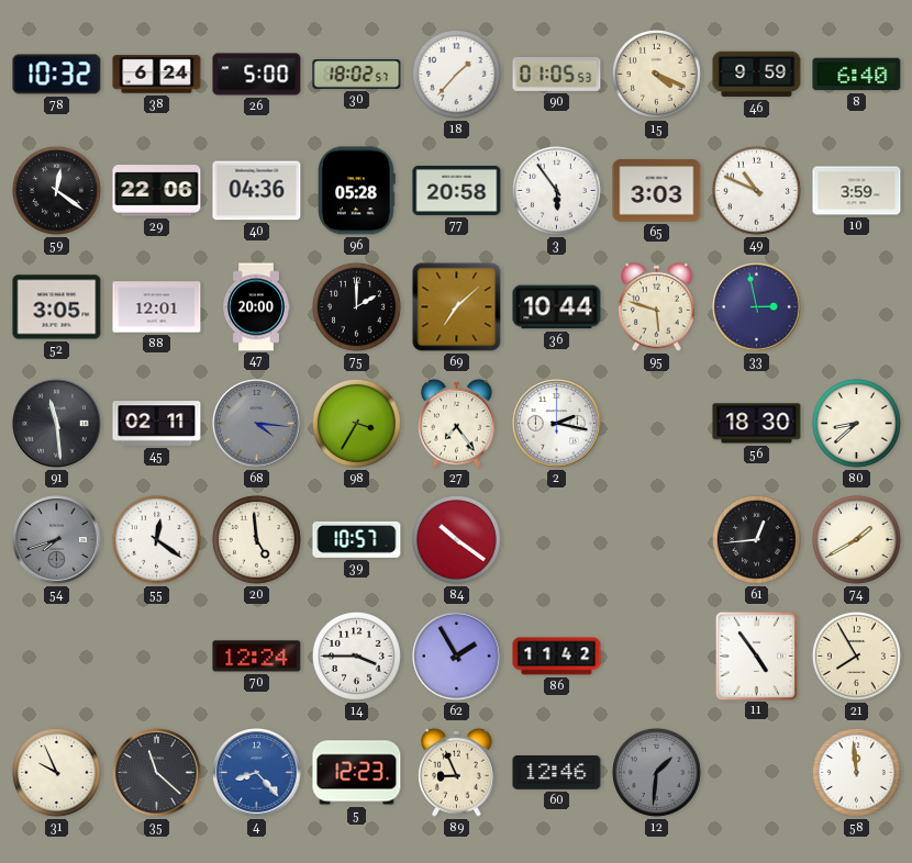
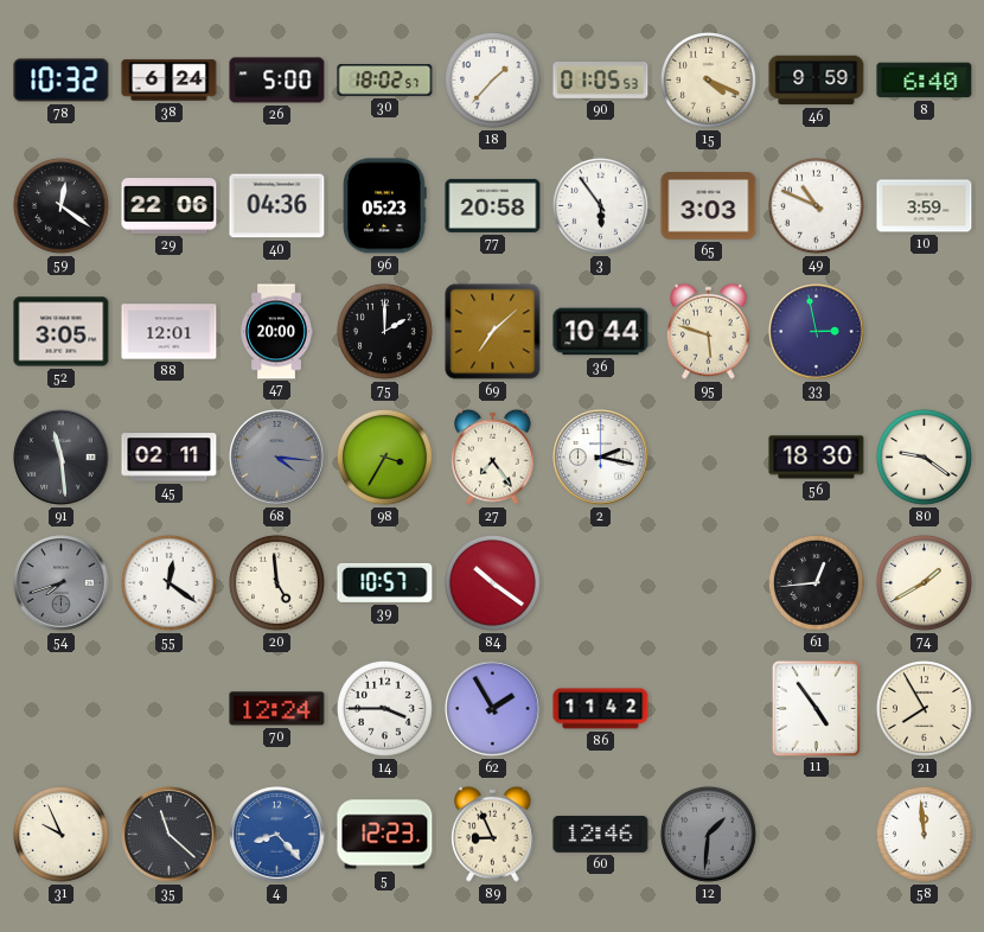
96: 05:28 -> 05:23
80: 8:38 -> 9:21
